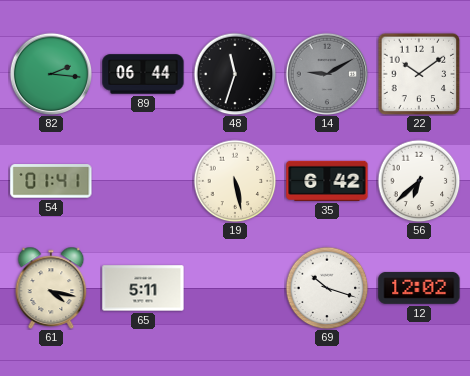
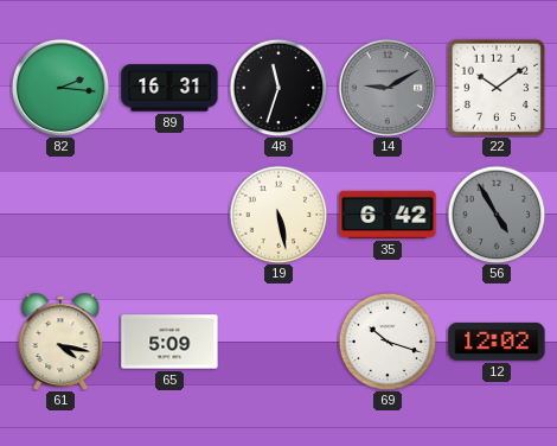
89: 06:44 -> 16:31
54: 01:41 -> none
56: 6:38 -> 4:55
56 dial: white -> grey
65: 5:11 -> 5:09
